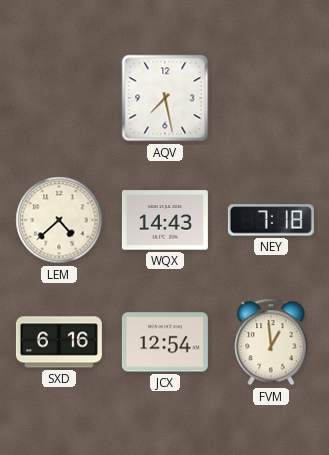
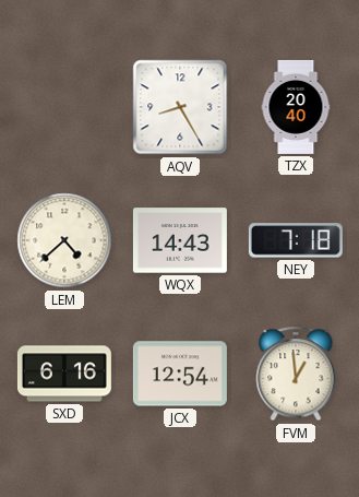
AQV: 7:28 -> 8:25
TZX: none -> 20:40
